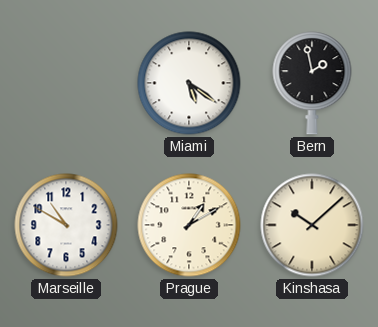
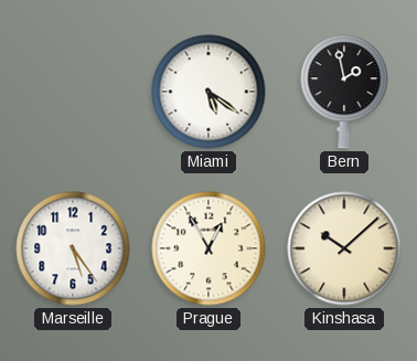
Marseille: 10:50 -> 5:24
Prague: 1:10 -> 12:55
